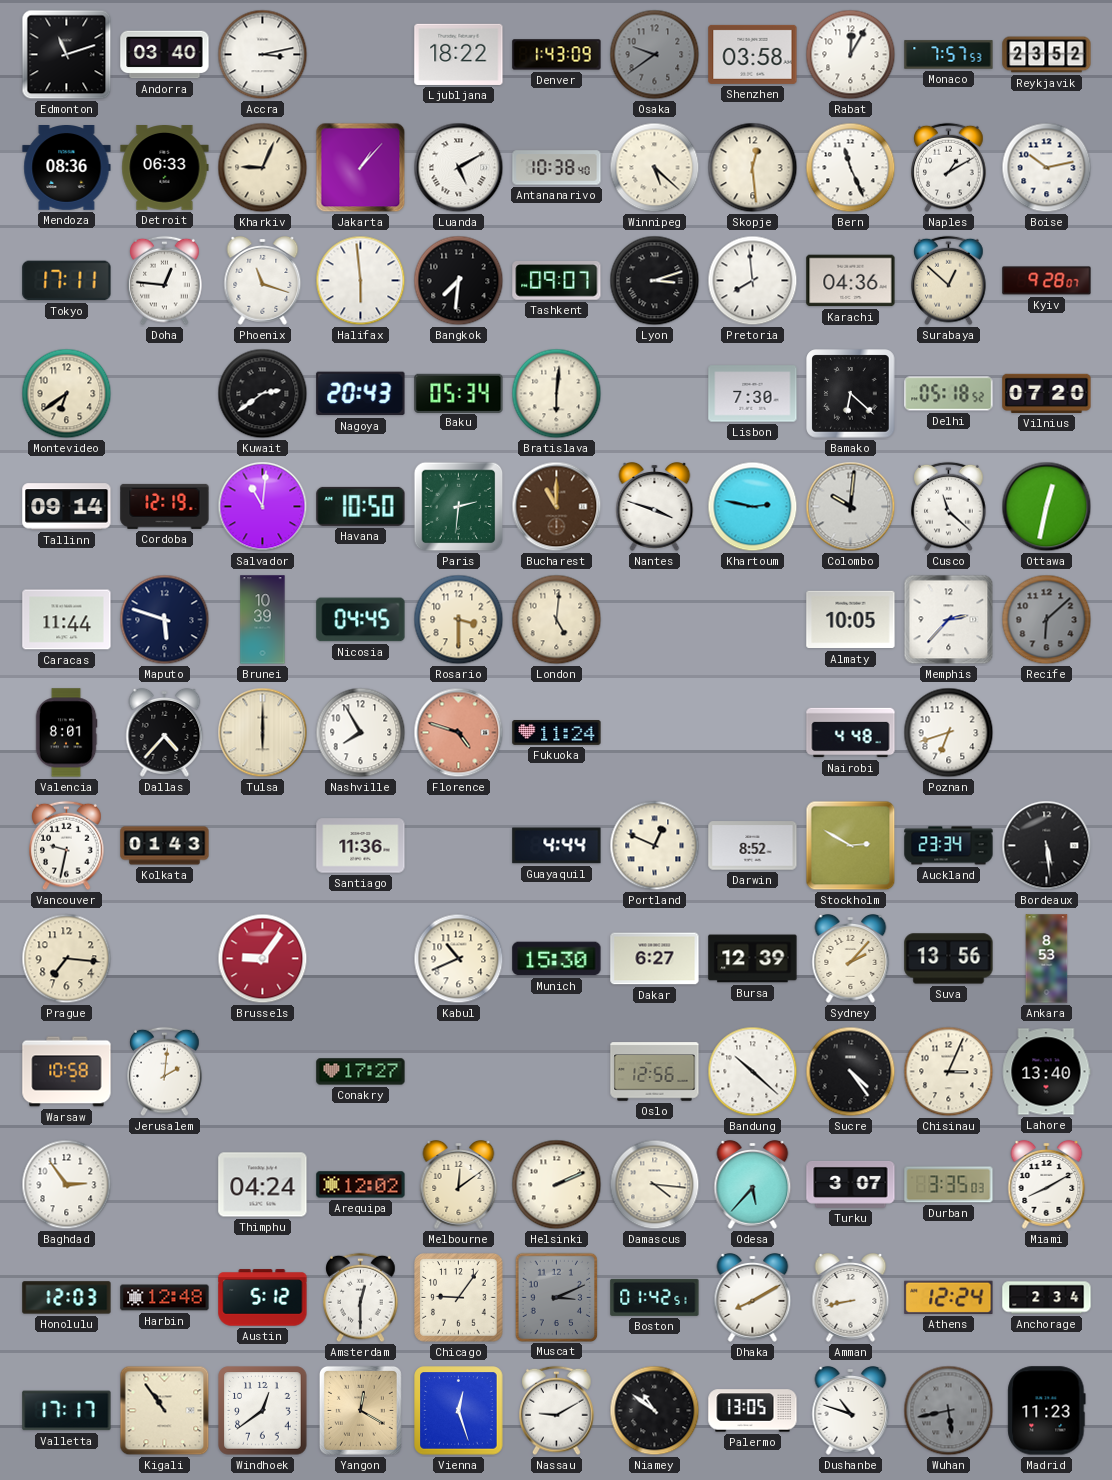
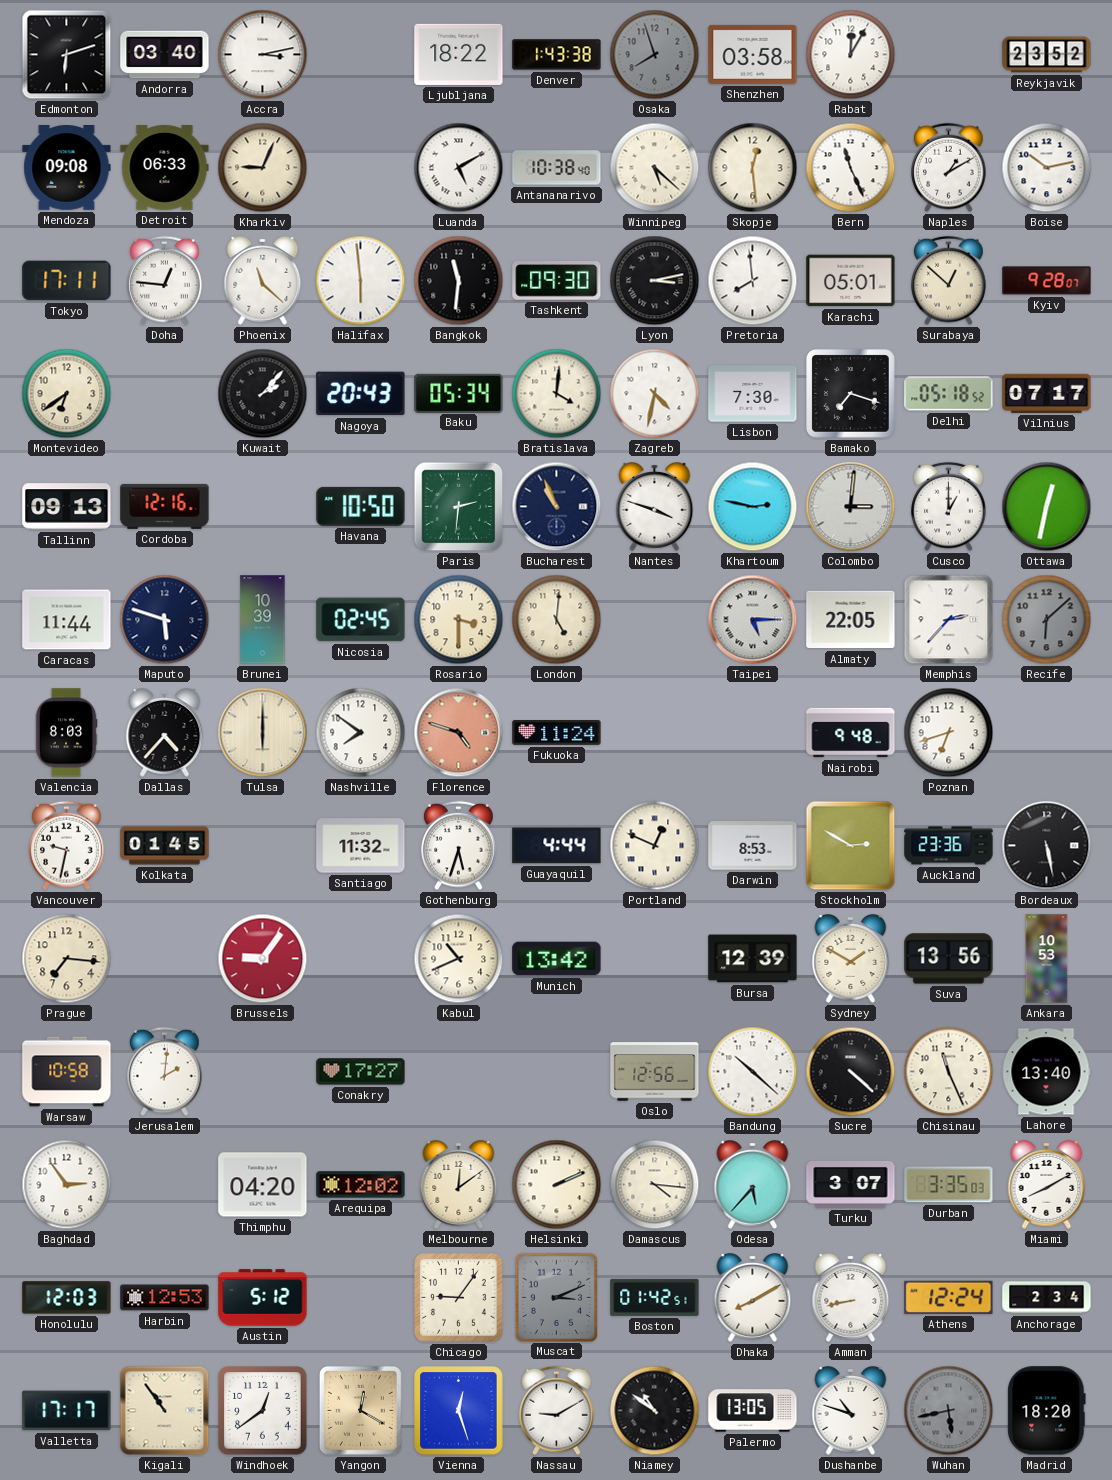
Edmonton: 11:12 -> 6:12
Denver: 1:43:09 -> 1:43:38
Osaka: 9:39 -> 7:57
Monaco: 7:57 -> none
Mendoza: 08:36 -> 09:08
Jakarta: 1:07 -> none
Phoenix: 11:18 -> 11:22
Bangkok: 7:31 -> 11:31
Tashkent: 09:07 -> 09:30
Lyon: 3:12 -> 3:13
Karachi: 04:36 -> 05:01
Kuwait: 2:39 -> 2:07
Bratislava: 6:01 -> 4:01
Zagreb: none -> 4:32
Bamako: 6:22 -> 7:18
Vilnius: 07:20 -> 07:17
Tallinn: 09:14 -> 09:13
Cordoba: 12:19 -> 12:16
Salvador: 11:01 -> none
Bucharest: 11:00 -> 10:56
Bucharest dial: brown -> navy
Colombo: 10:01 -> 3:01
Cusco: 11:22 -> 1:00
Nicosia: 04:45 -> 02:45
Taipei: none -> 5:15
Almaty: 10:05 -> 22:05
Valencia: 8:01 -> 8:03
Nashville: 7:55 -> 7:51
Nairobi: 4:48 -> 9:48
Kolkata: 01:43 -> 01:45
Santiago: 11:36 -> 11:32
Gothenburg: none -> 5:33
Darwin: 8:52 -> 8:53
Auckland: 23:34 -> 23:36
Bordeaux: 5:29 -> 5:28
Munich: 15:30 -> 13:42
Dakar: 6:27 -> none
Sydney: 2:07 -> 1:50
Ankara: 8:53 -> 10:53
Sucre: 4:24 -> 4:22
Chisinau: 3:04 -> 11:26
Thimphu: 04:24 -> 04:20
Harbin: 12:48 -> 12:53
Amsterdam: 12:30 -> none
Madrid: 11:23 -> 18:20
